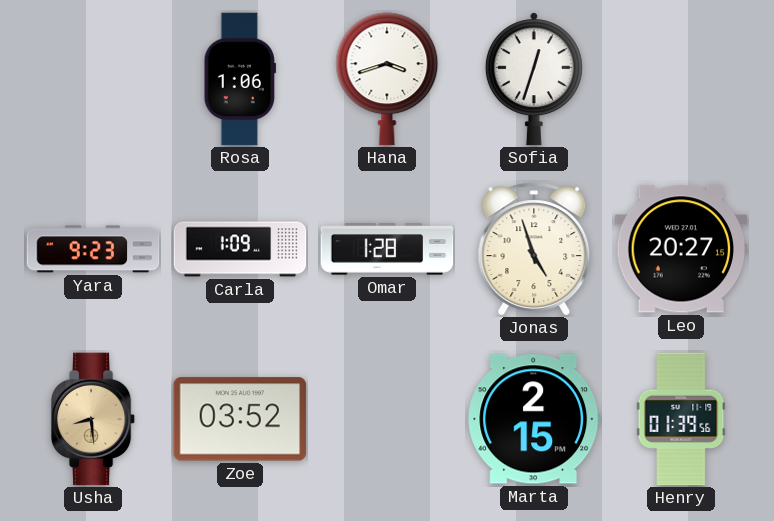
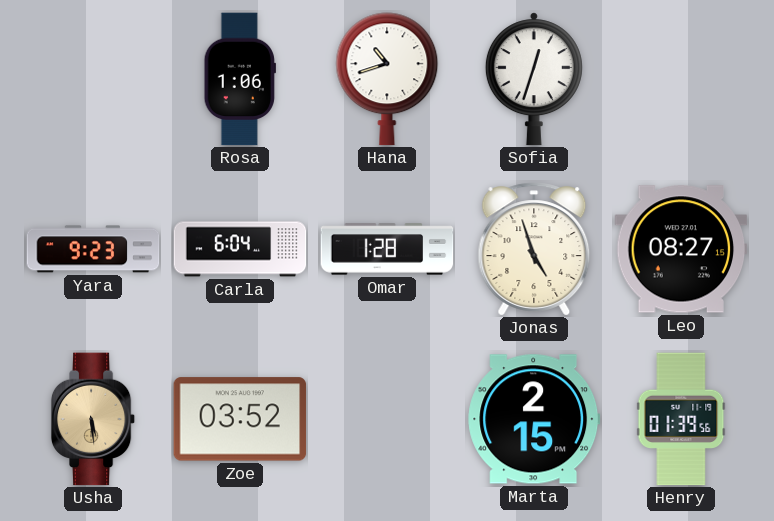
Hana: 3:42 -> 10:42
Carla: 1:09 -> 6:04
Leo: 20:27 -> 08:27
Usha: 8:29 -> 5:29
